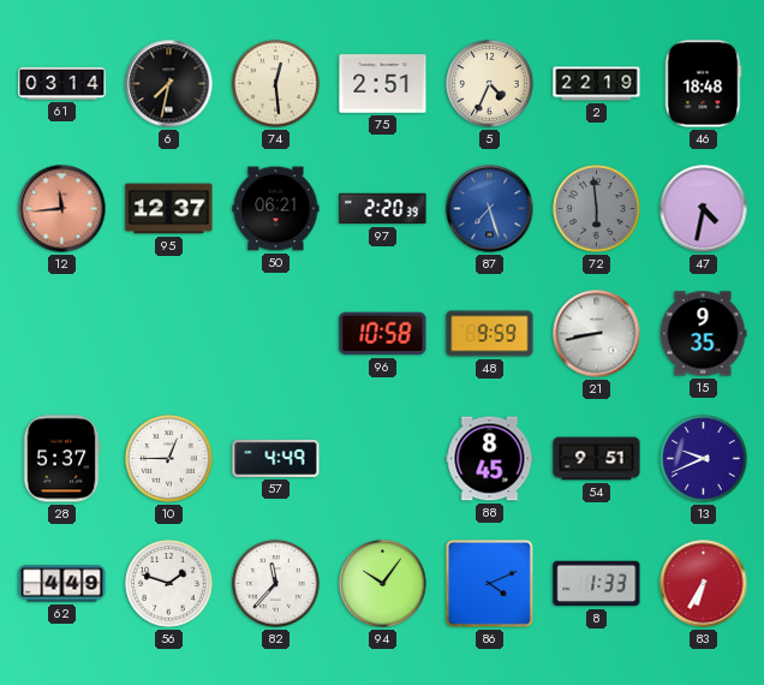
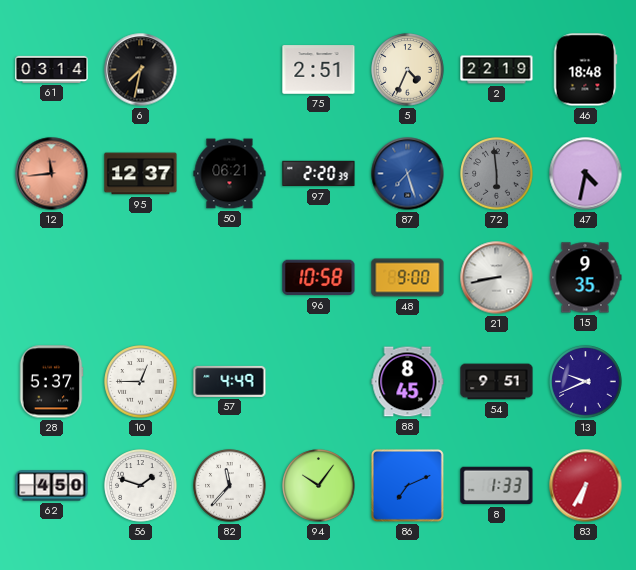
74: 12:29 -> none
48: 9:59 -> 9:00
62: 4:49 -> 4:50
86: 4:11 -> 7:11
